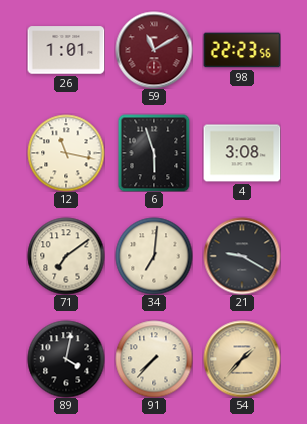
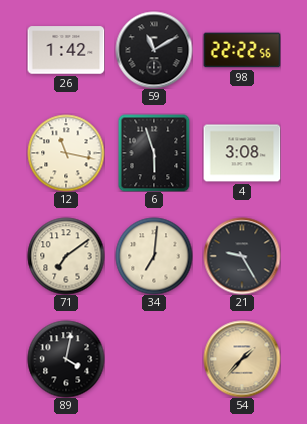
26: 1:01 -> 1:42
59 dial: burgundy -> black
98: 22:23 -> 22:22
21: 9:20 -> 9:25
91: 7:37 -> none
